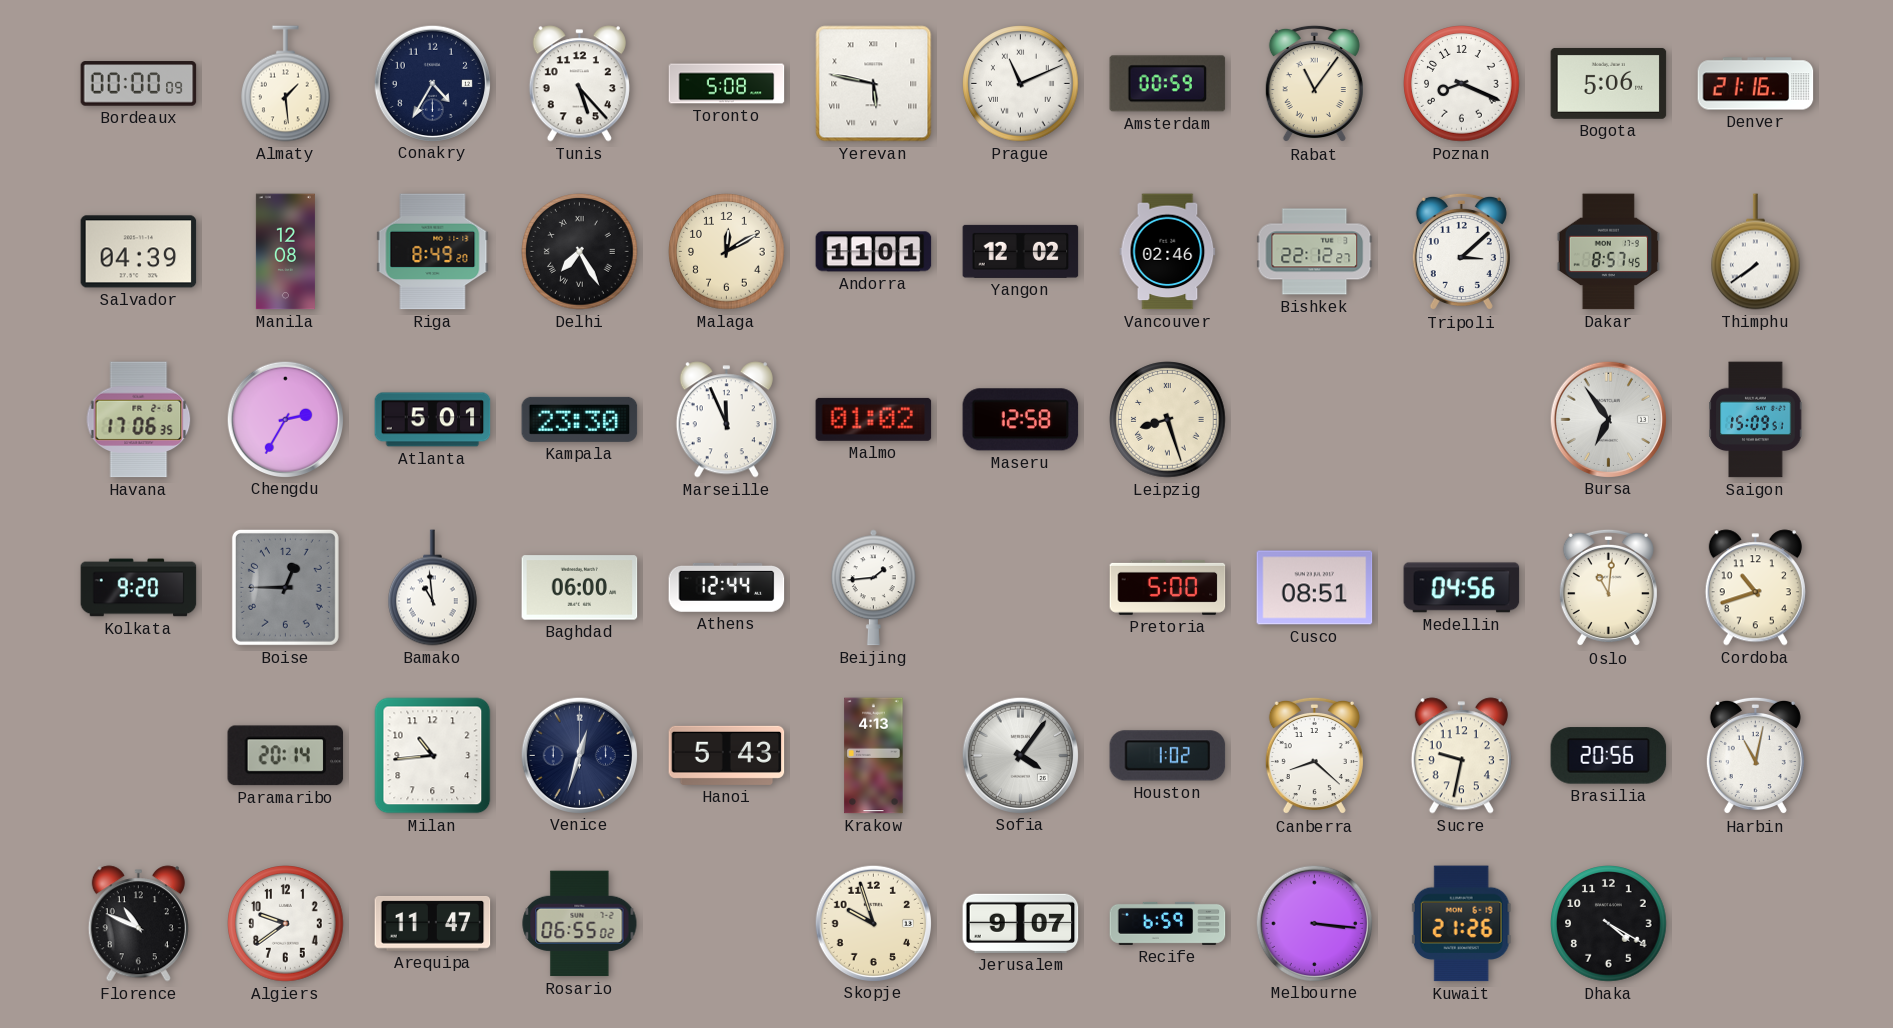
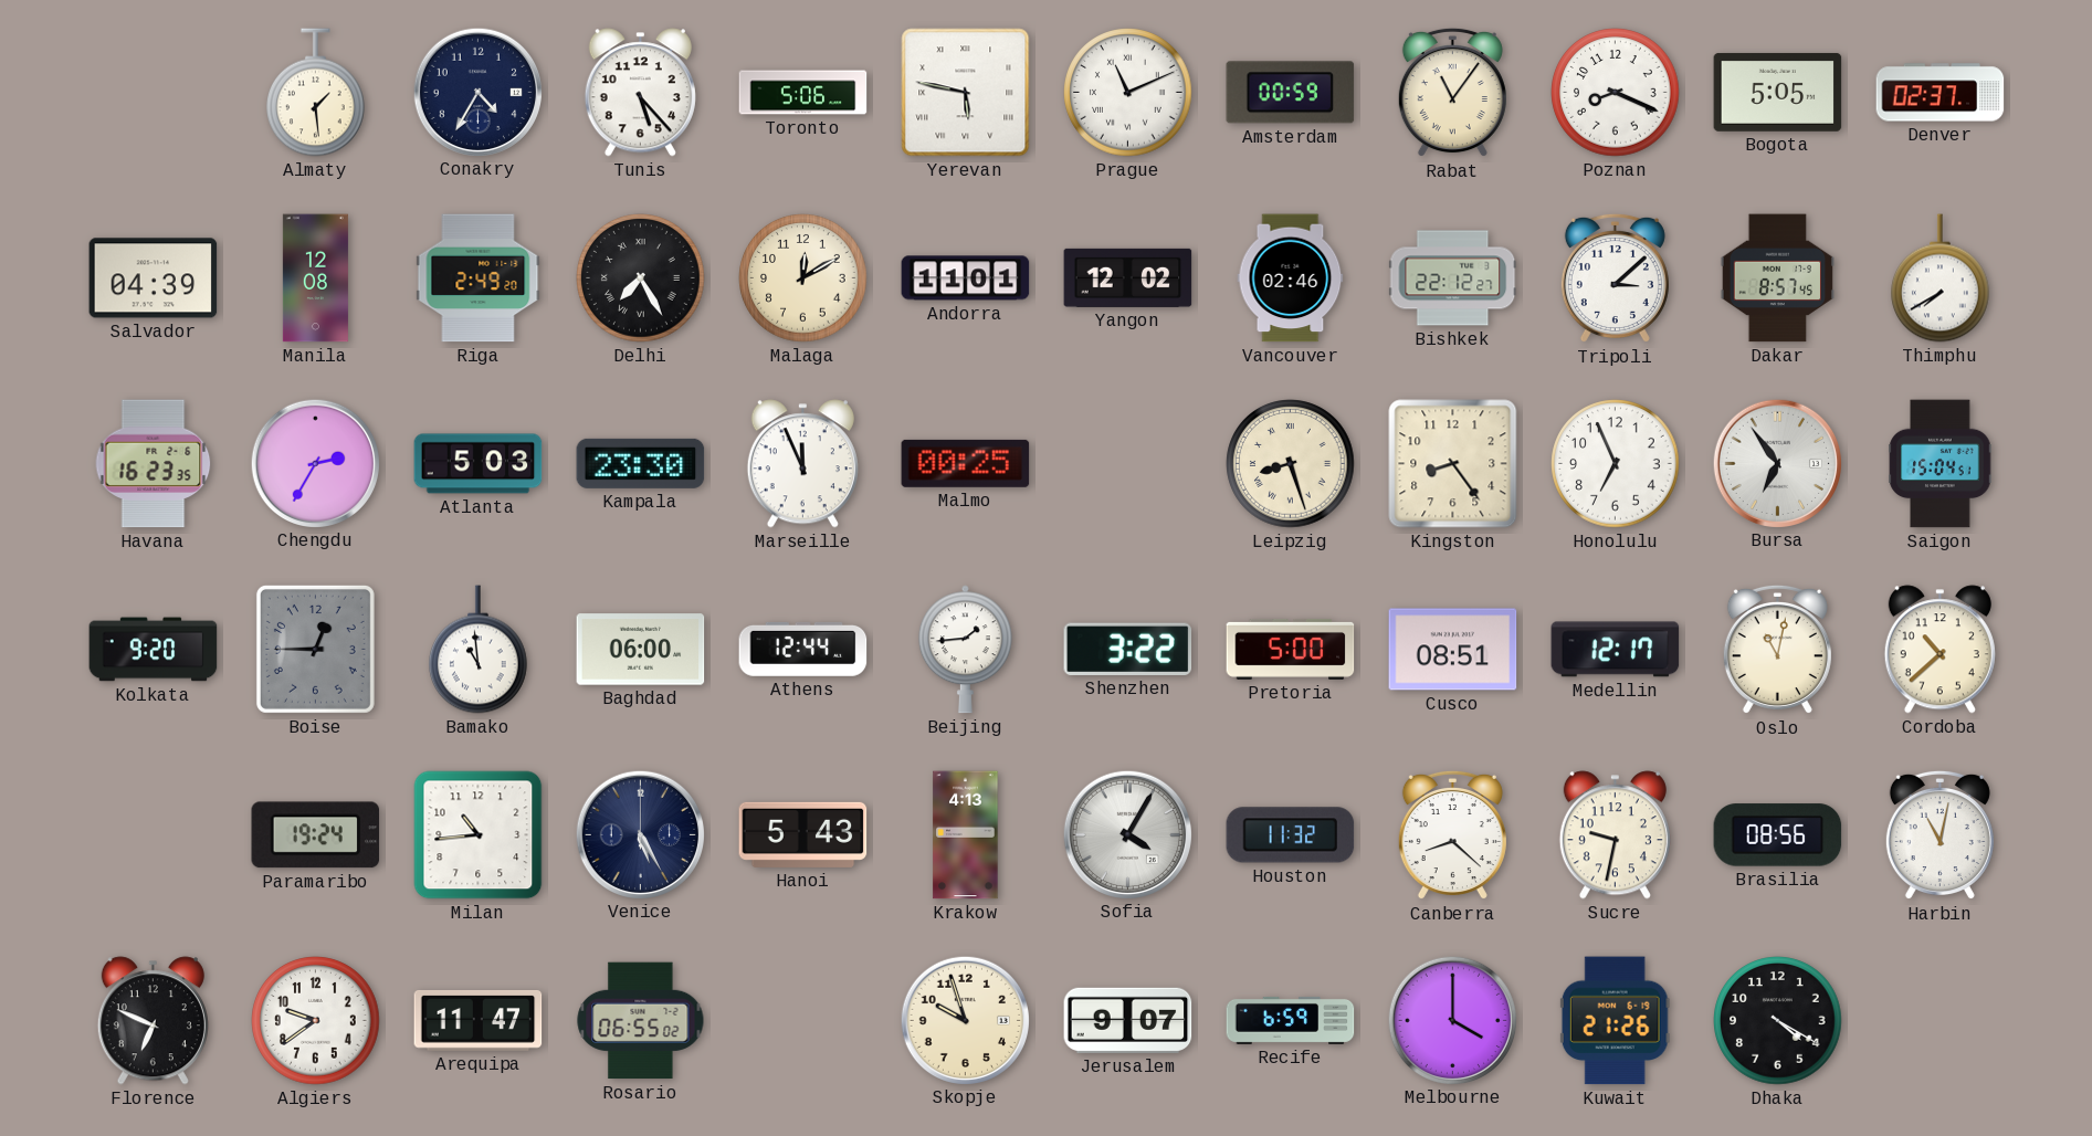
Bordeaux: 00:00 -> none
Toronto: 5:08 -> 5:06
Bogota: 5:06 -> 5:05
Denver: 21:16 -> 02:37
Riga: 8:49 -> 2:49
Thimphu: 7:39 -> 7:40
Havana: 17:06 -> 16:23
Atlanta: 5:01 -> 5:03
Malmo: 01:02 -> 00:25
Maseru: 12:58 -> none
Kingston: none -> 8:24
Honolulu: none -> 6:56
Saigon: 15:09 -> 15:04
Shenzhen: none -> 3:22
Medellin: 04:56 -> 12:17
Oslo: 11:01 -> 11:02
Cordoba: 10:42 -> 10:38
Paramaribo: 20:14 -> 19:24
Venice: 12:33 -> 5:25
Sofia: 4:06 -> 4:05
Houston: 1:02 -> 11:32
Brasilia: 20:56 -> 08:56
Florence: 10:49 -> 6:49
Melbourne: 3:16 -> 4:00
